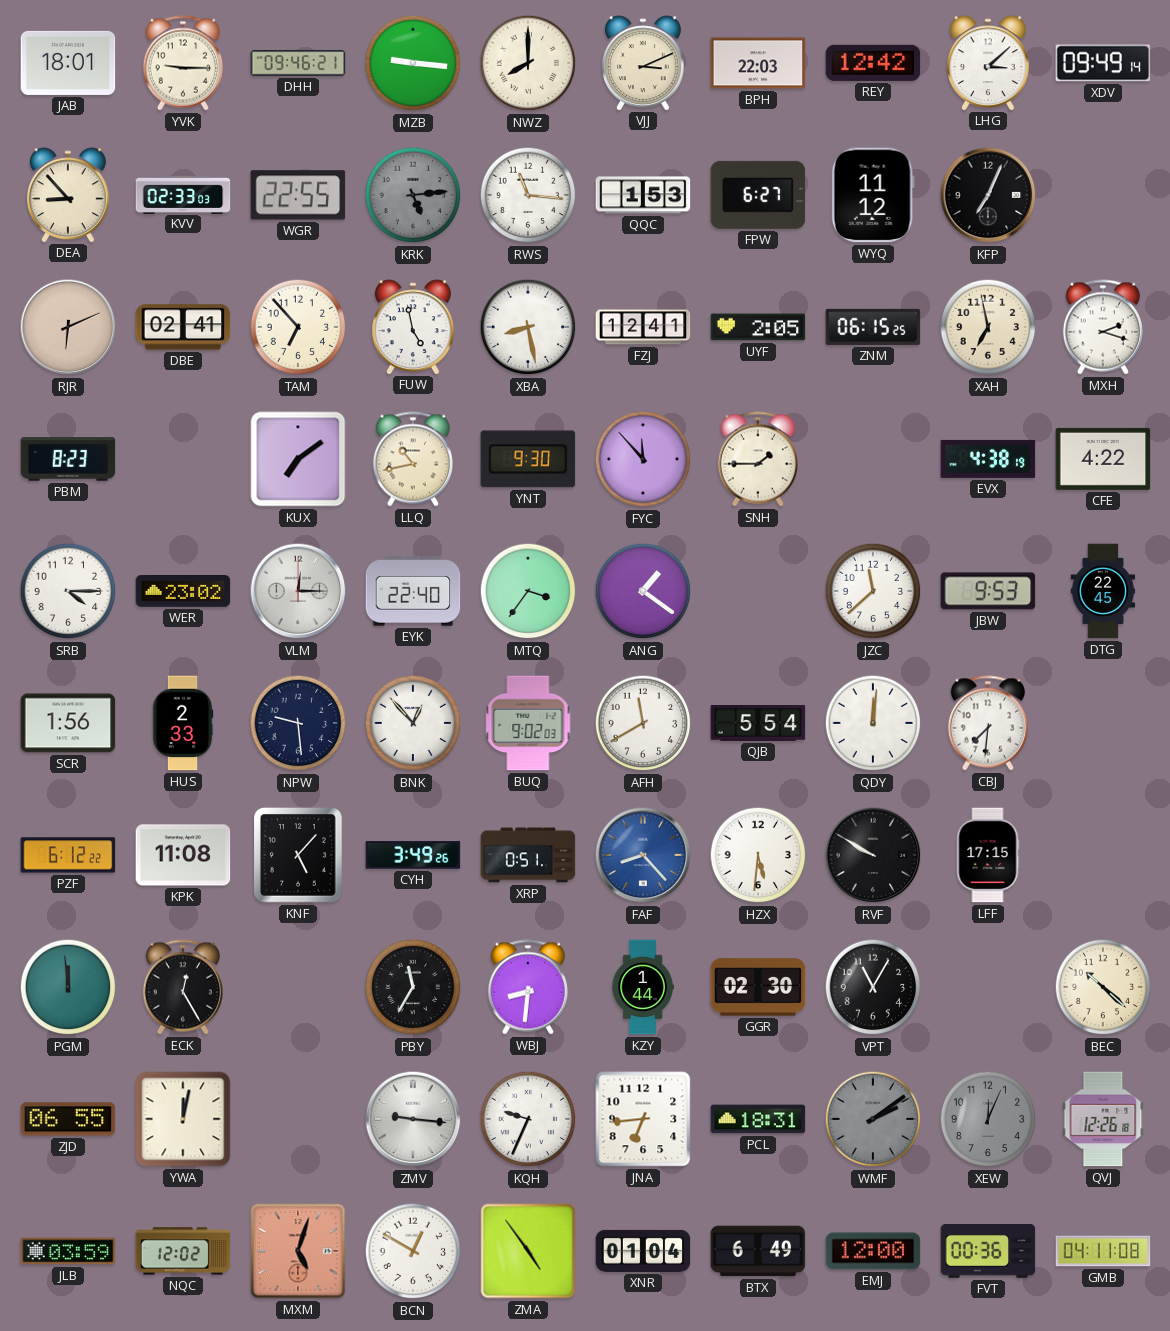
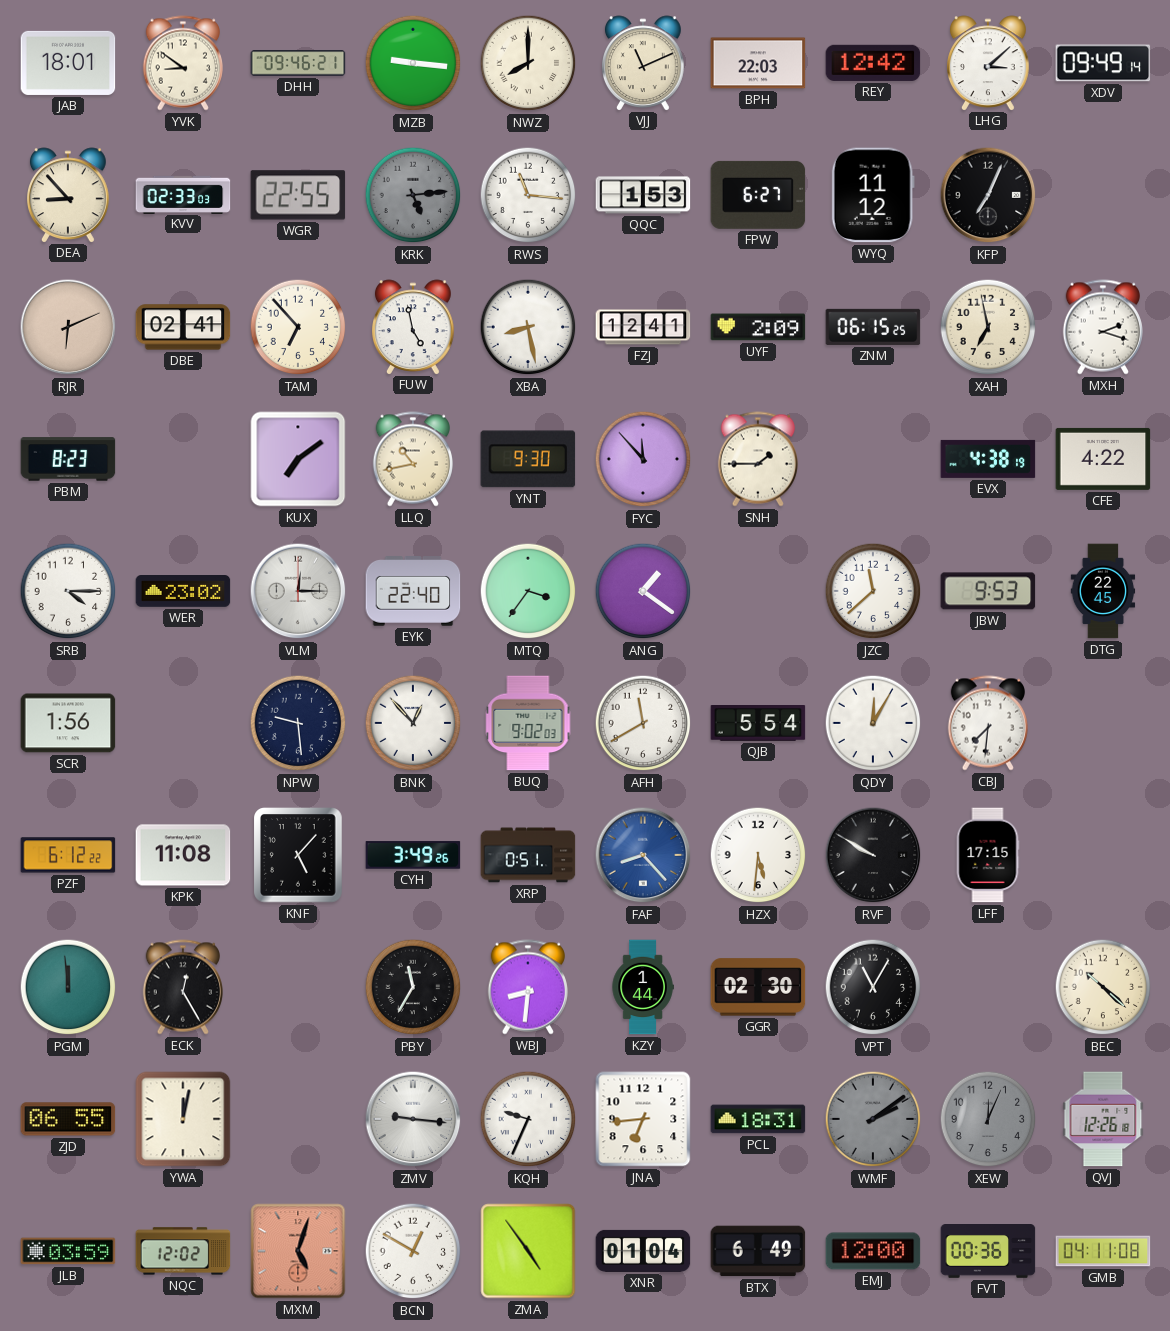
YVK: 9:15 -> 8:51
VJJ: 3:11 -> 11:11
UYF: 2:05 -> 2:09
HUS: 2:33 -> none
QDY: 12:01 -> 12:05
